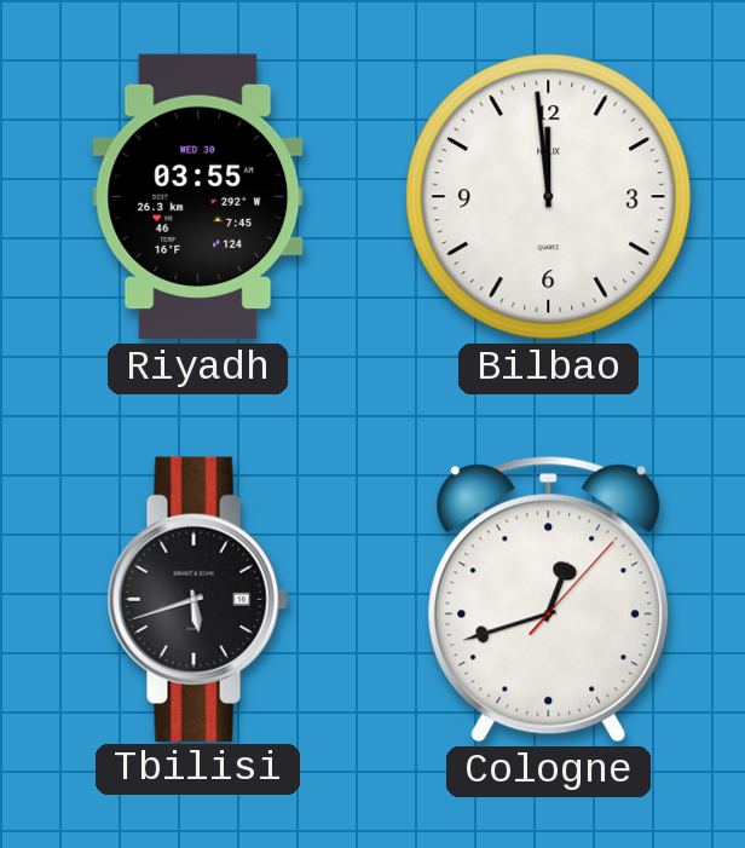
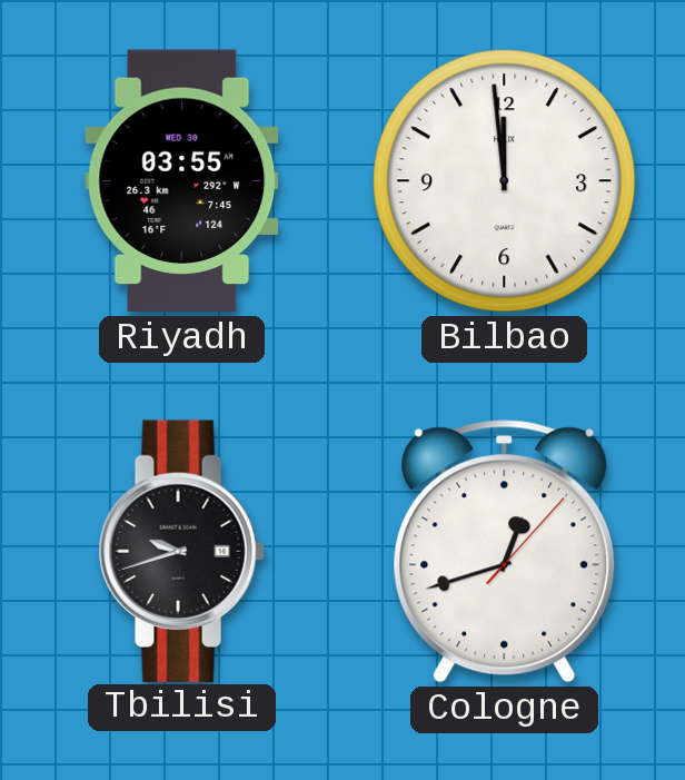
Tbilisi: 5:42 -> 9:42
